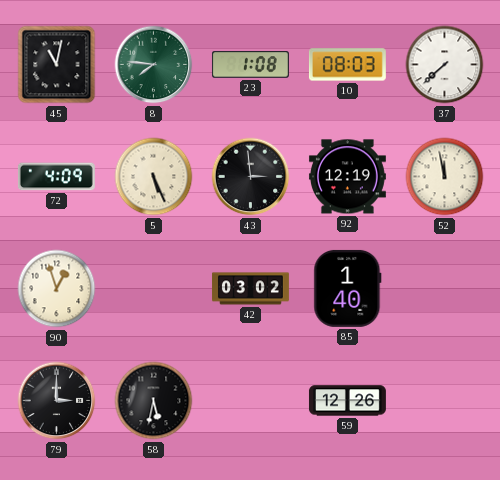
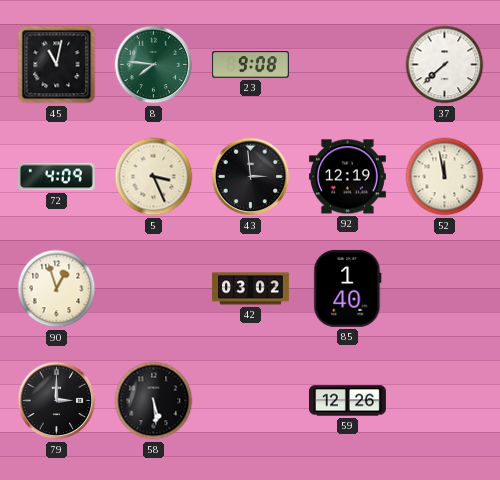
23: 1:08 -> 9:08
10: 08:03 -> none
5: 5:26 -> 3:26
58: 5:32 -> 5:29
